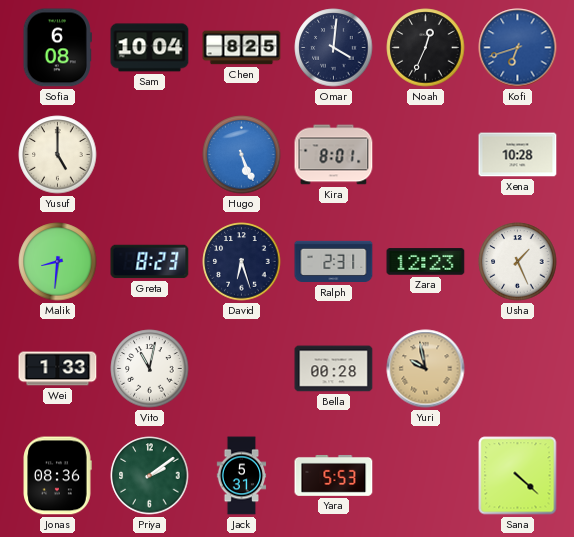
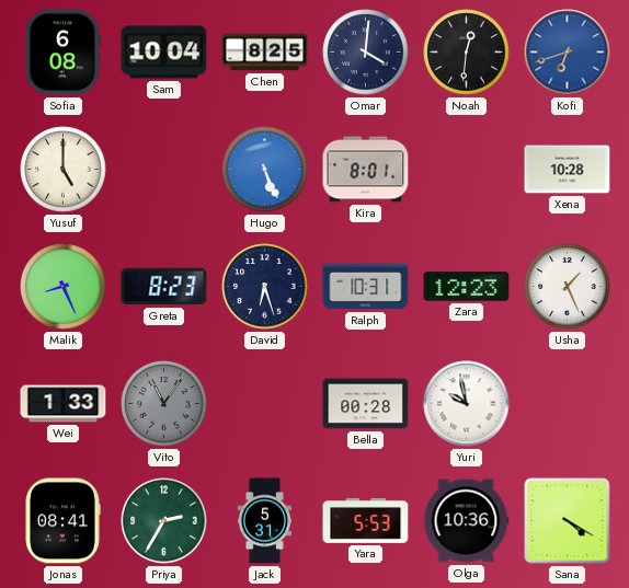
Noah: 12:34 -> 12:31
Malik: 8:31 -> 8:26
Ralph: 2:31 -> 10:31
Vito: 11:02 -> 11:06
Vito dial: white -> grey
Yuri dial: champagne -> white
Jonas: 08:36 -> 08:41
Priya: 2:09 -> 2:35
Olga: none -> 10:36
Sana: 4:22 -> 4:20
